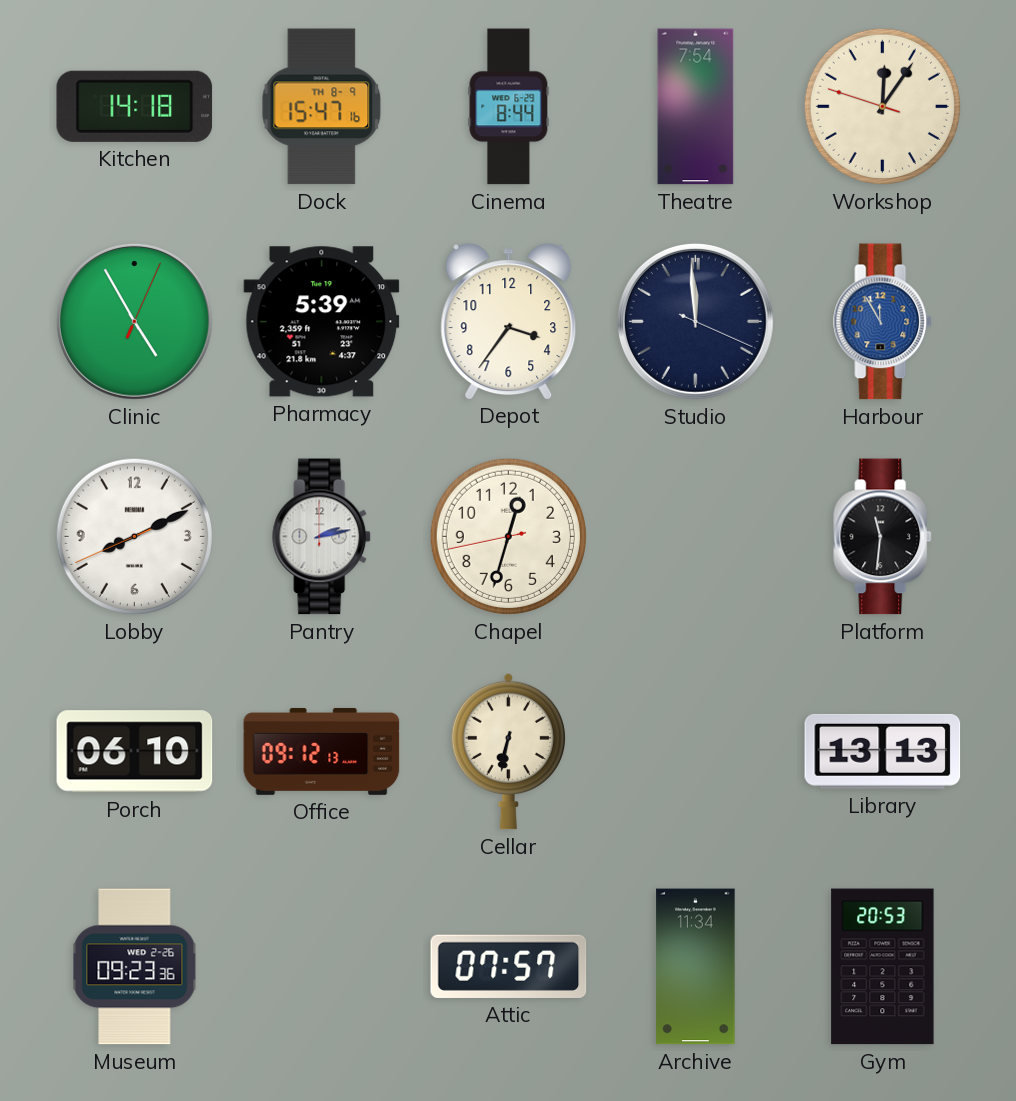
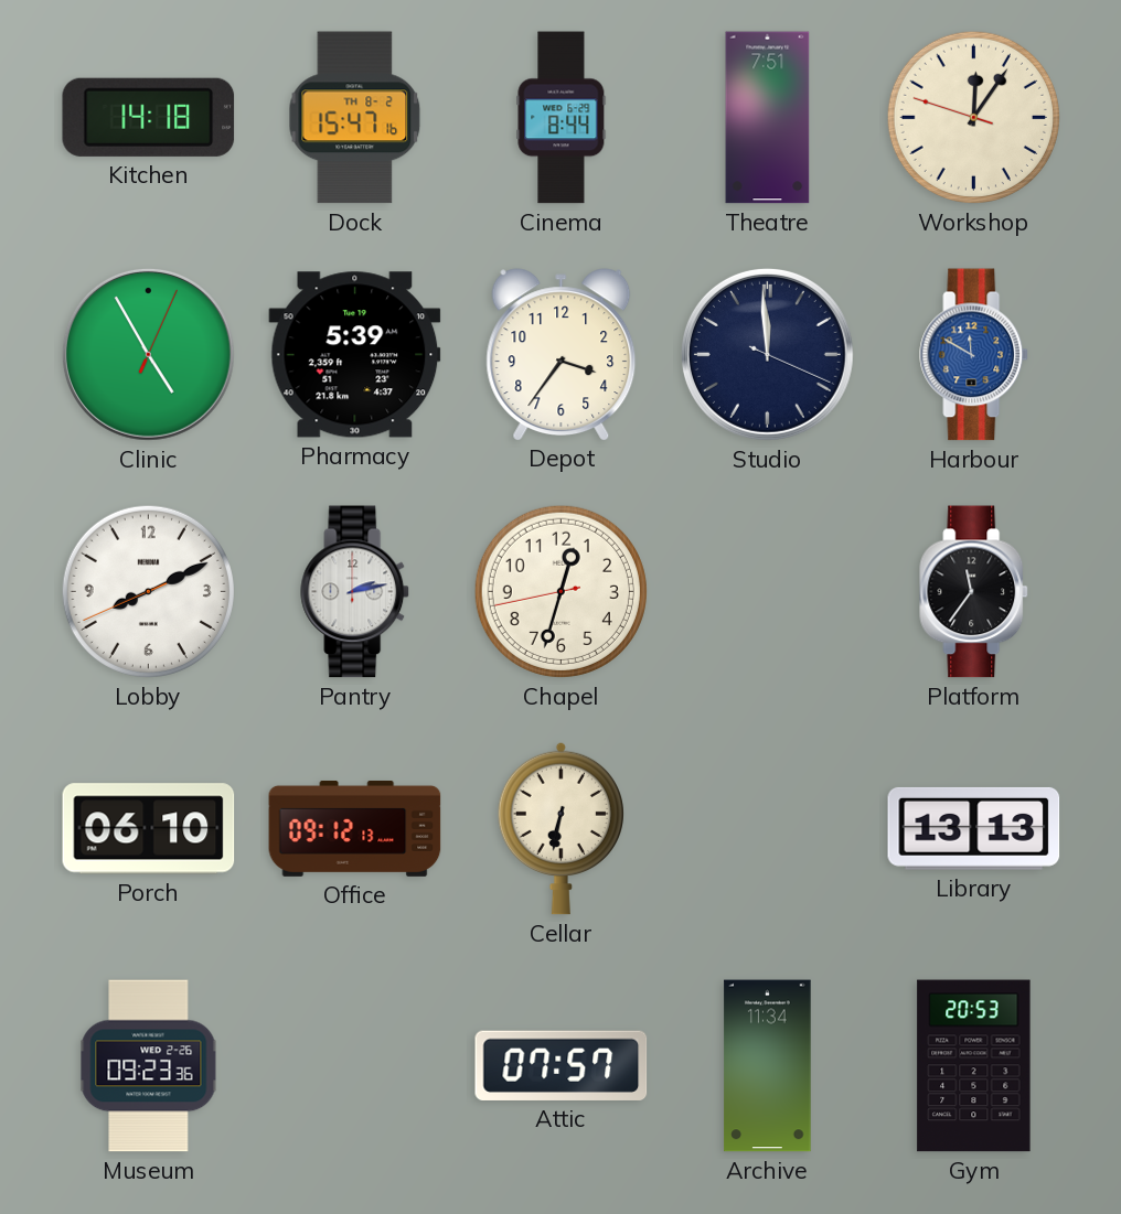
Dock date: TH 8-9 -> TH 8-2
Theatre: 7:54 -> 7:51
Harbour: 11:55 -> 11:50
Platform: 11:31 -> 11:36
